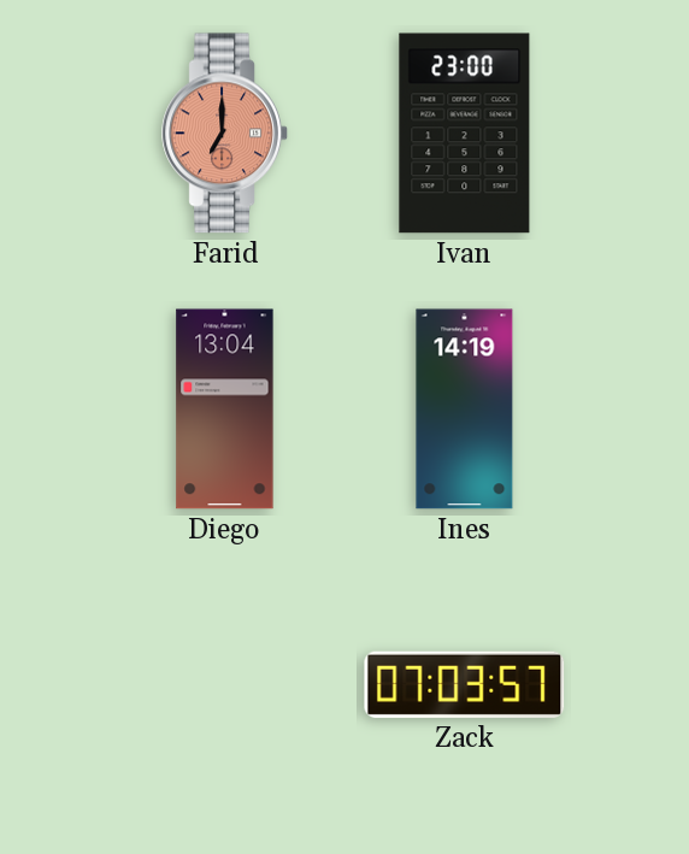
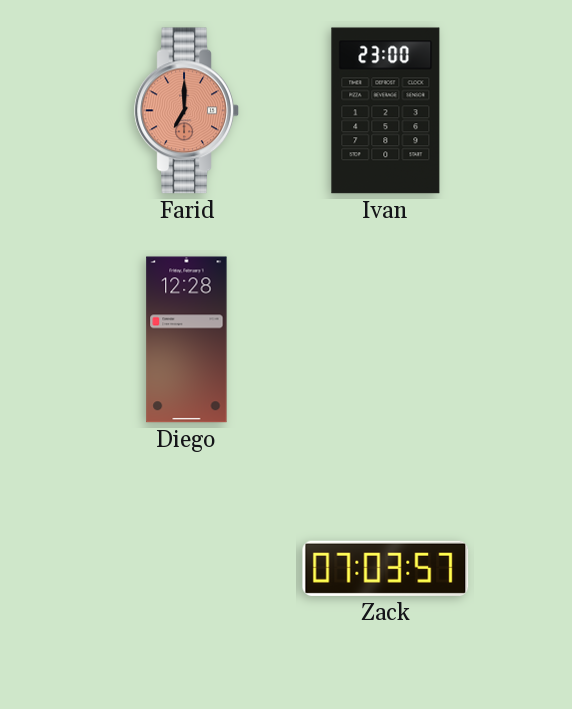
Diego: 13:04 -> 12:28
Ines: 14:19 -> none
